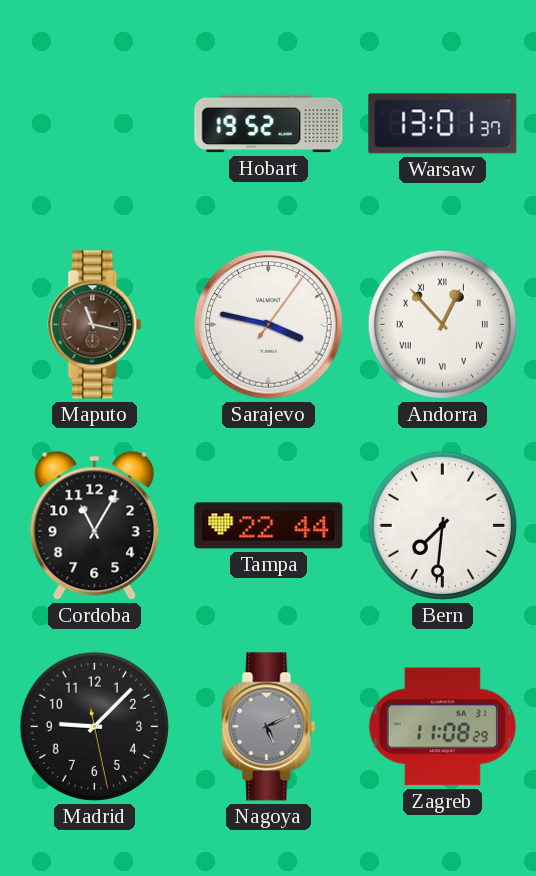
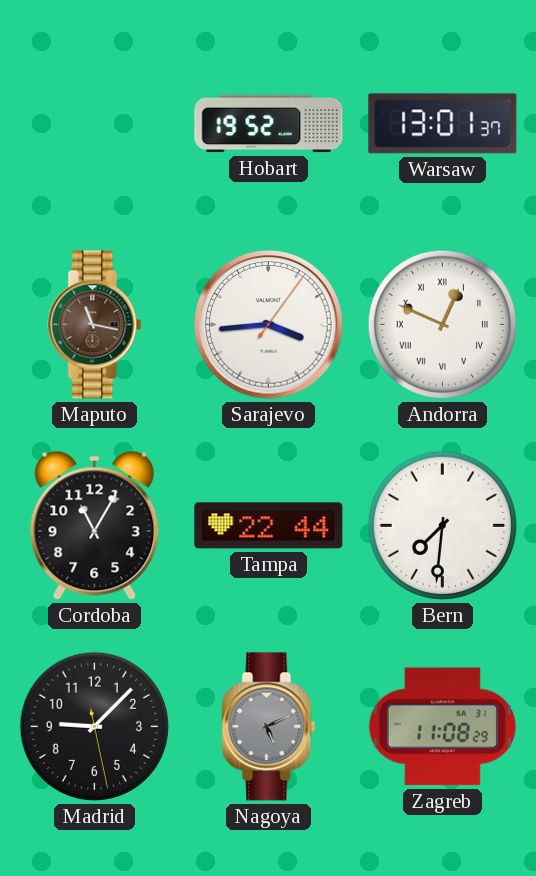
Sarajevo: 3:47 -> 3:44
Andorra: 12:53 -> 12:49
